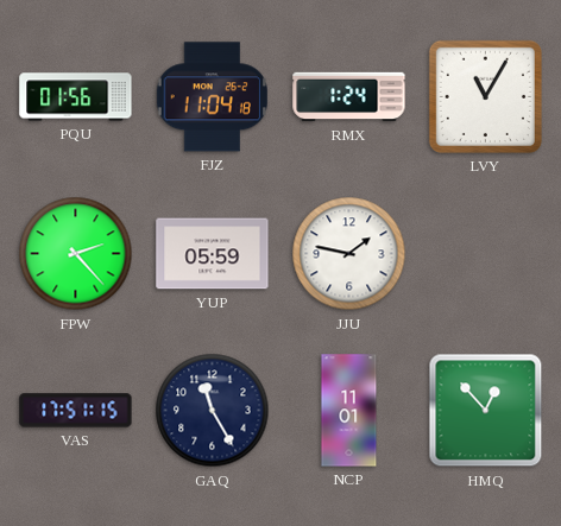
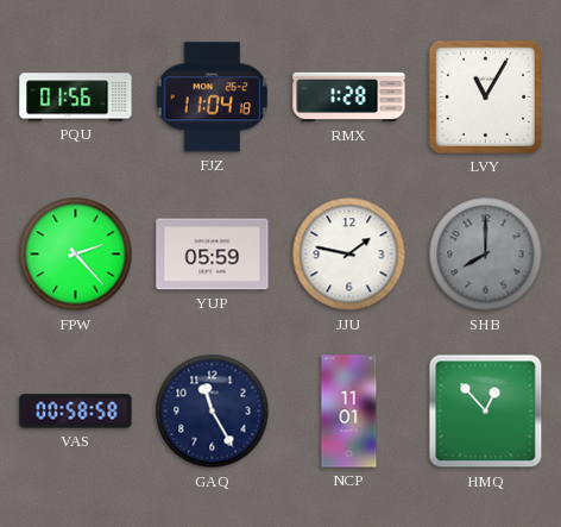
RMX: 1:24 -> 1:28
SHB: none -> 8:00
VAS: 17:51 -> 00:58
